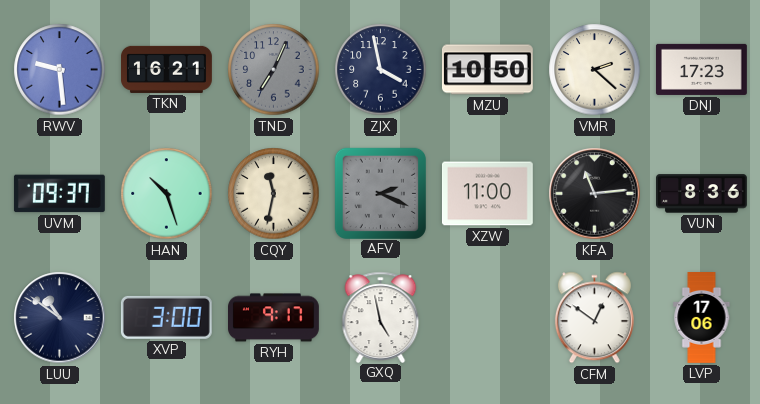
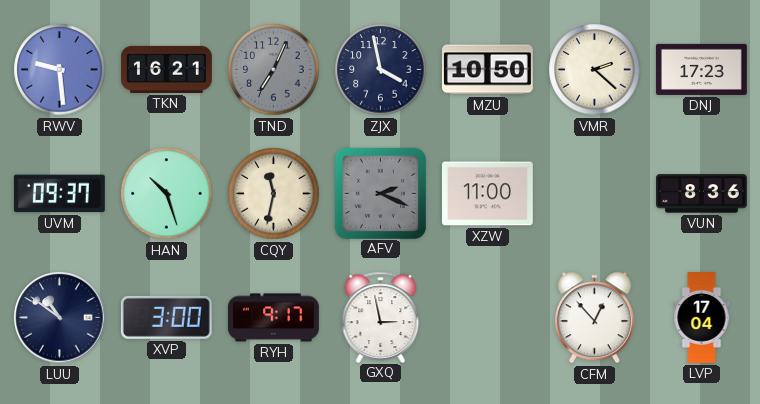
KFA: 11:14 -> none
GXQ: 4:58 -> 2:58
CFM: 12:51 -> 12:53
LVP: 17:06 -> 17:04
